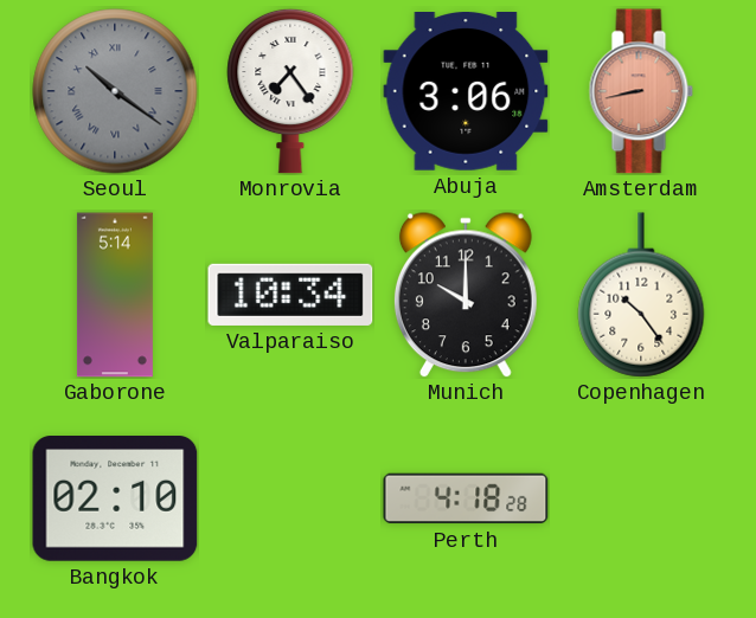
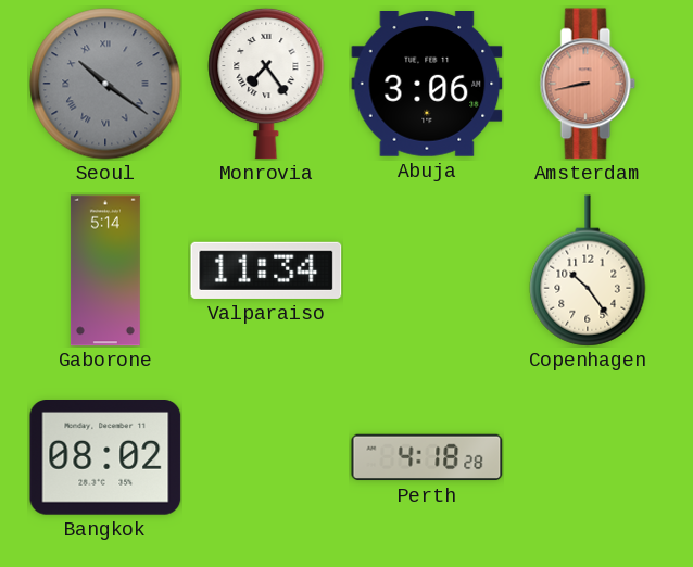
Valparaiso: 10:34 -> 11:34
Munich: 10:00 -> none
Bangkok: 02:10 -> 08:02
